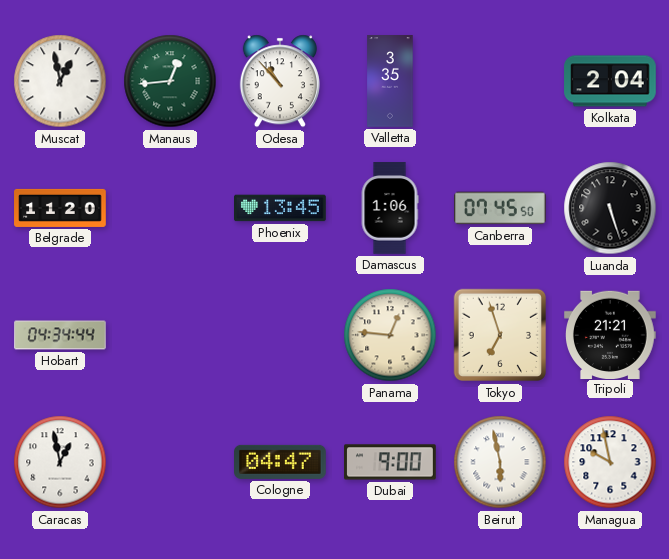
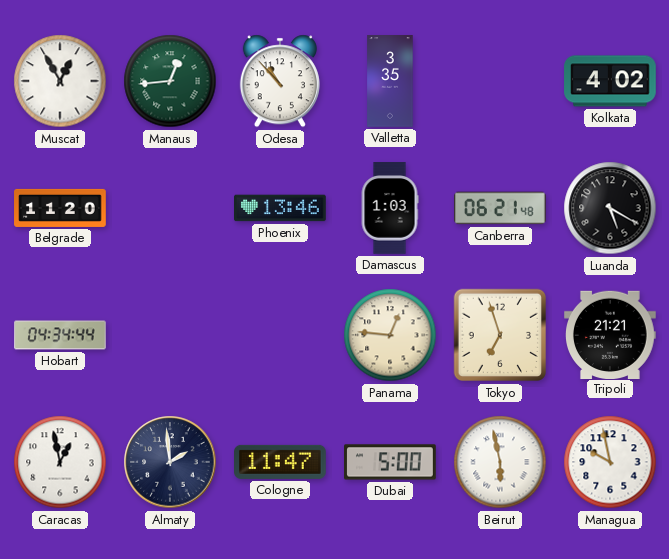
Muscat: 12:58 -> 12:55
Kolkata: 2:04 -> 4:02
Phoenix: 13:45 -> 13:46
Damascus: 1:06 -> 1:03
Canberra: 07:45 -> 06:21
Luanda: 5:27 -> 5:20
Almaty: none -> 1:59
Cologne: 04:47 -> 11:47
Dubai: 9:00 -> 5:00
